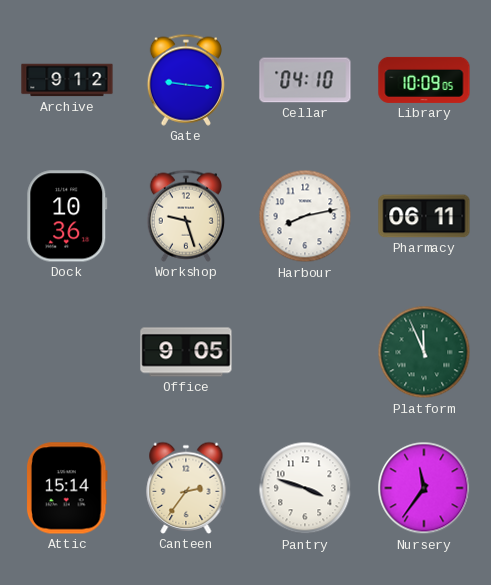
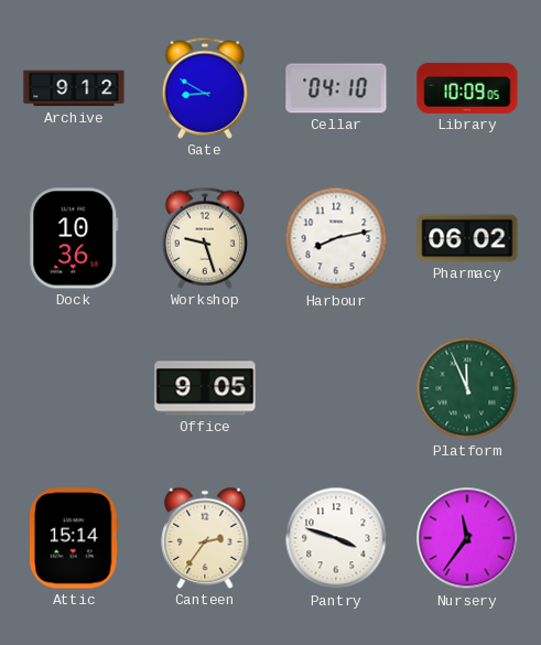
Gate: 9:16 -> 8:50
Pharmacy: 06:11 -> 06:02
